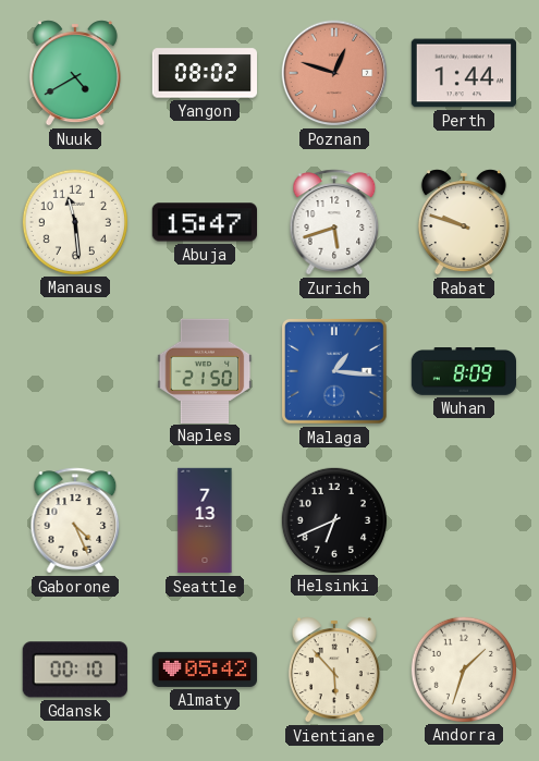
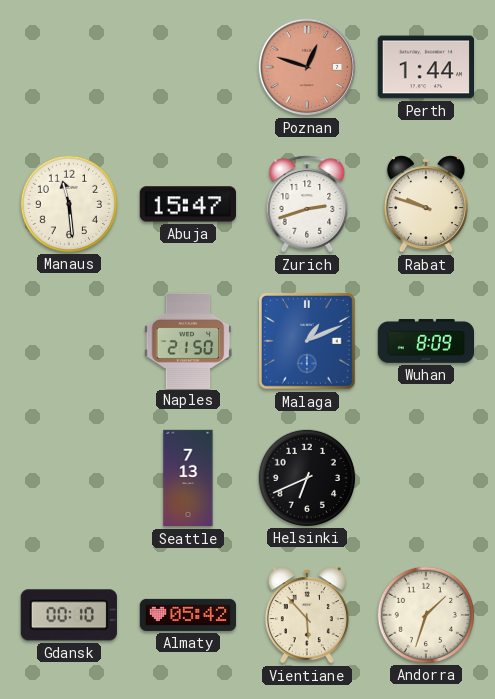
Nuuk: 4:40 -> none
Yangon: 08:02 -> none
Zurich: 5:42 -> 2:42
Malaga: 1:16 -> 1:11
Gaborone: 4:26 -> none
